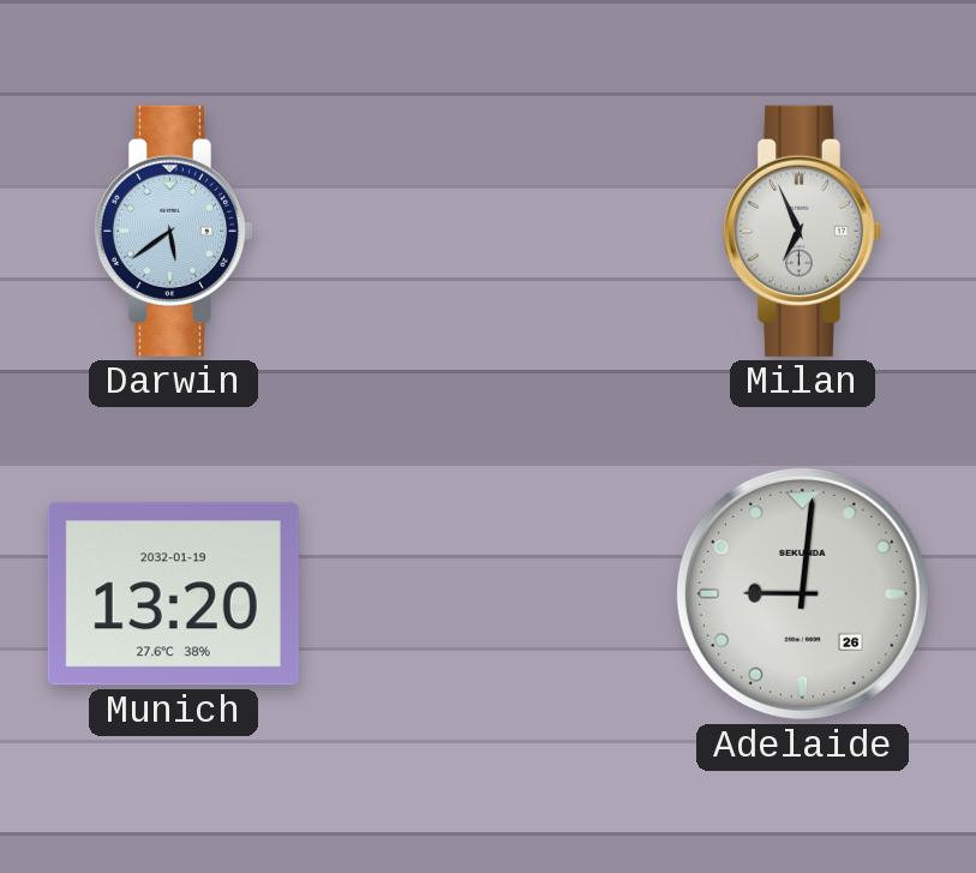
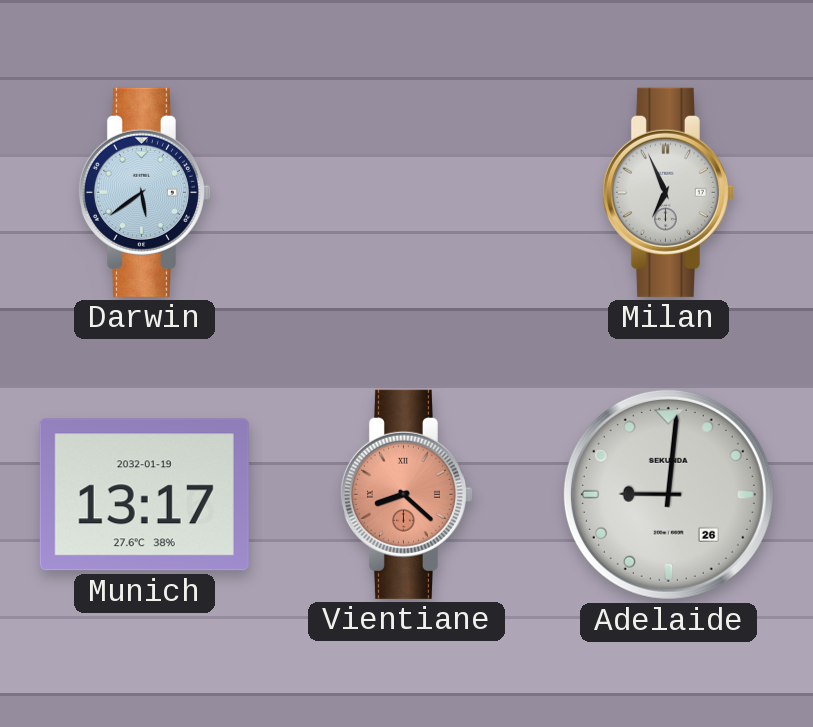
Munich: 13:20 -> 13:17
Vientiane: none -> 8:22
